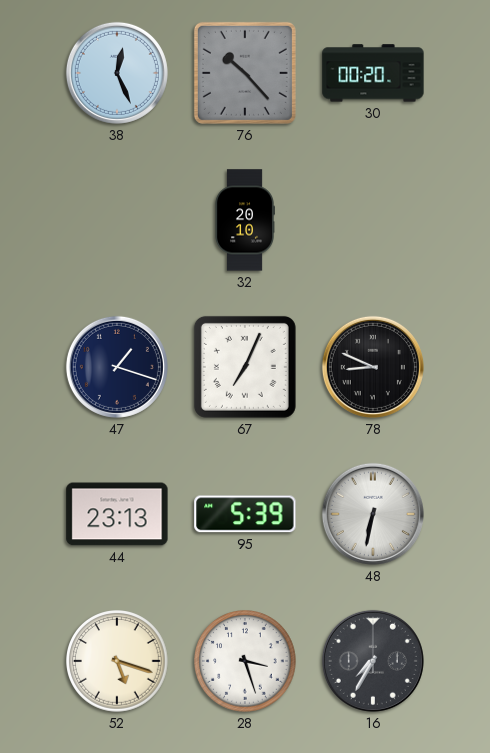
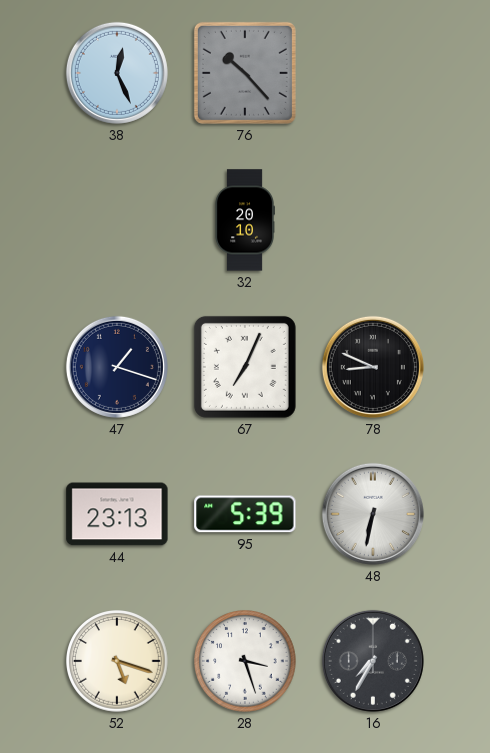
30: 00:20 -> none
